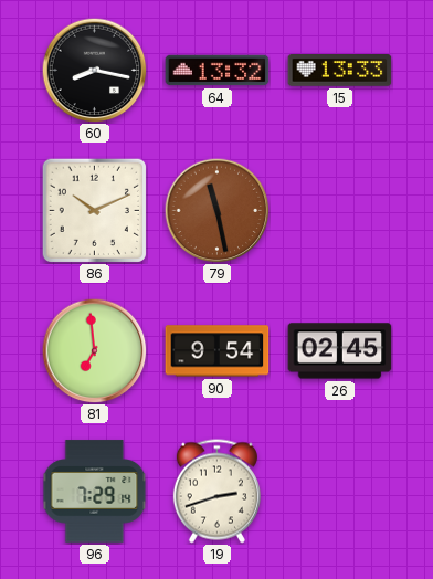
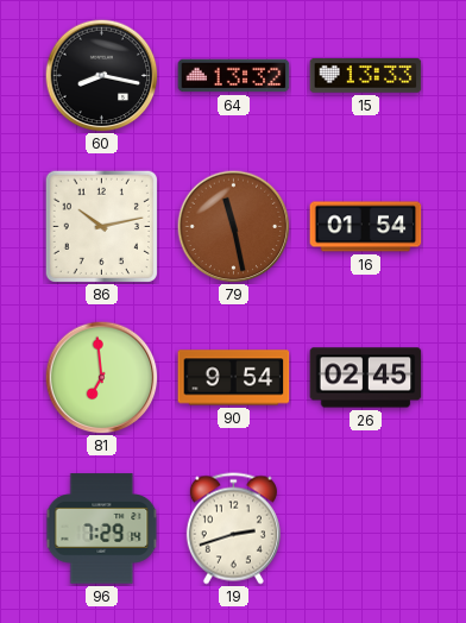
86: 10:11 -> 10:13
16: none -> 01:54
